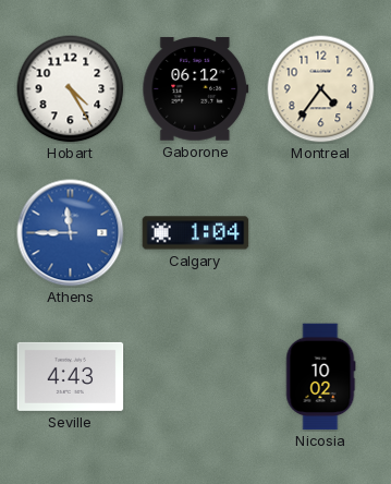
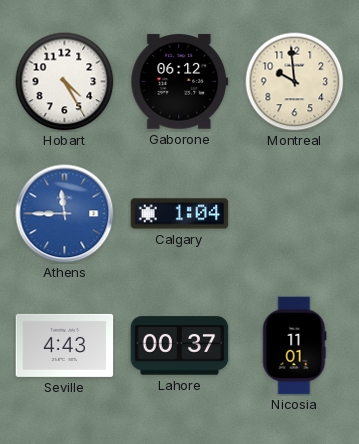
Montreal: 4:36 -> 9:59
Lahore: none -> 00:37
Nicosia: 10:02 -> 11:01
